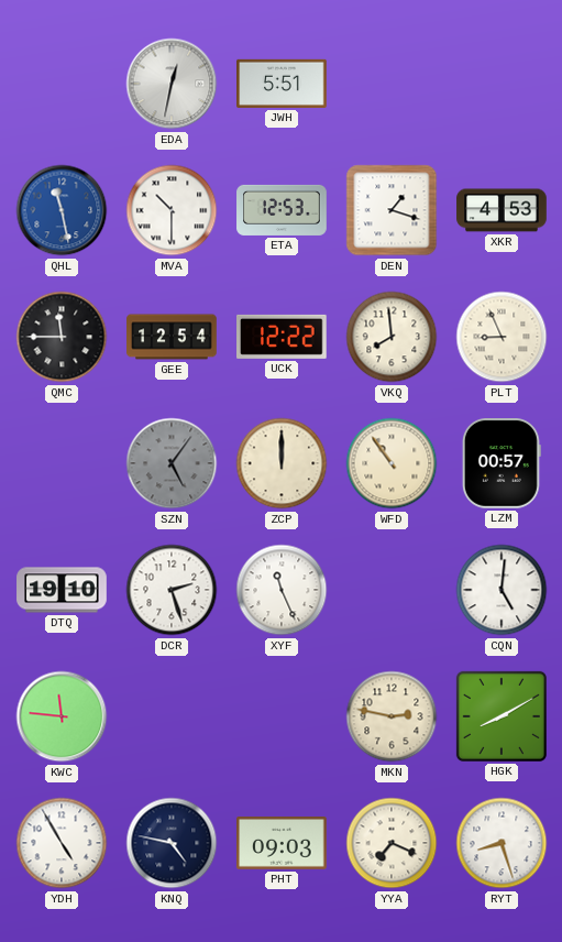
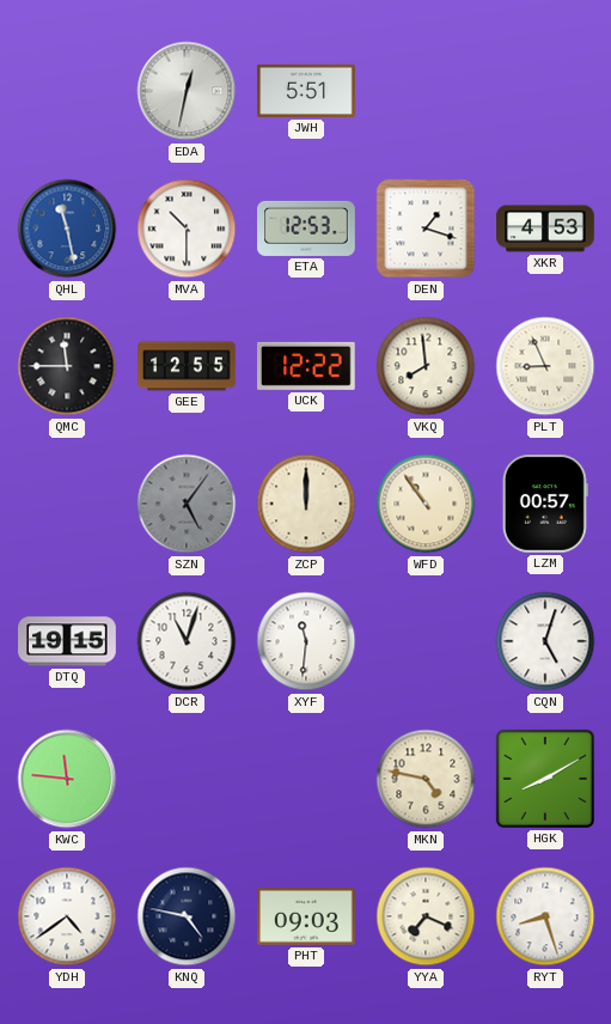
GEE: 12:54 -> 12:55
DTQ: 19:10 -> 19:15
DCR: 2:27 -> 11:03
XYF: 11:26 -> 11:31
CQN: 5:01 -> 5:03
MKN: 2:47 -> 4:47
YDH: 4:55 -> 4:39
